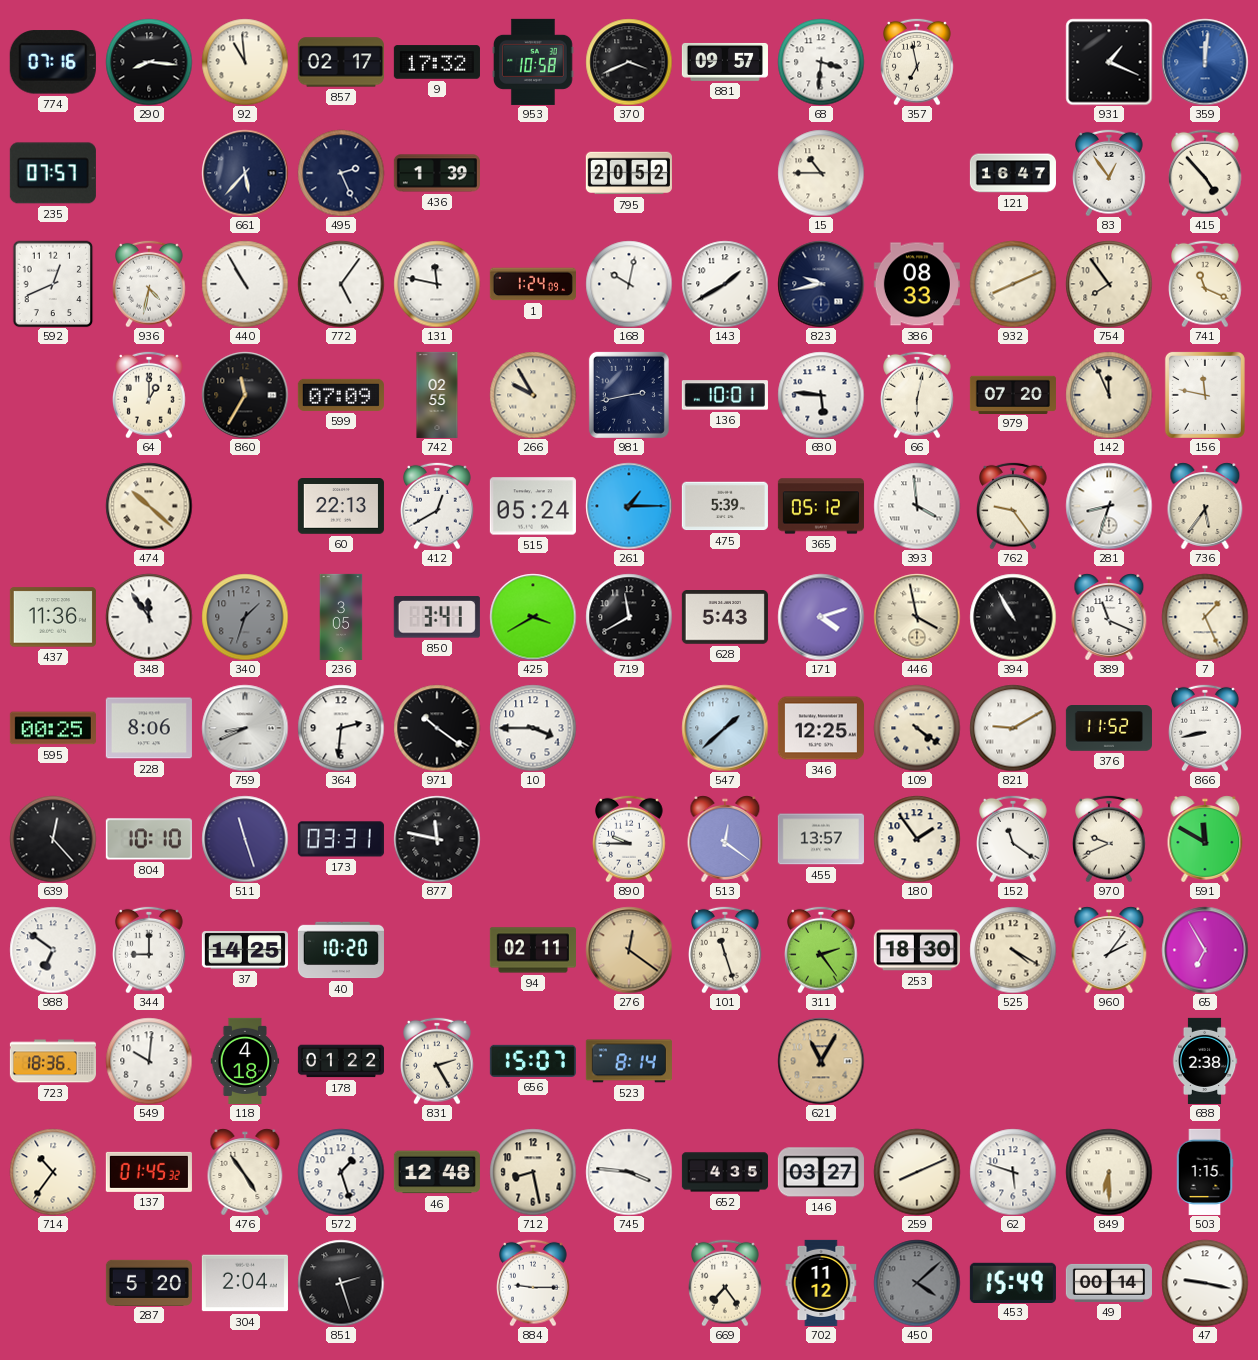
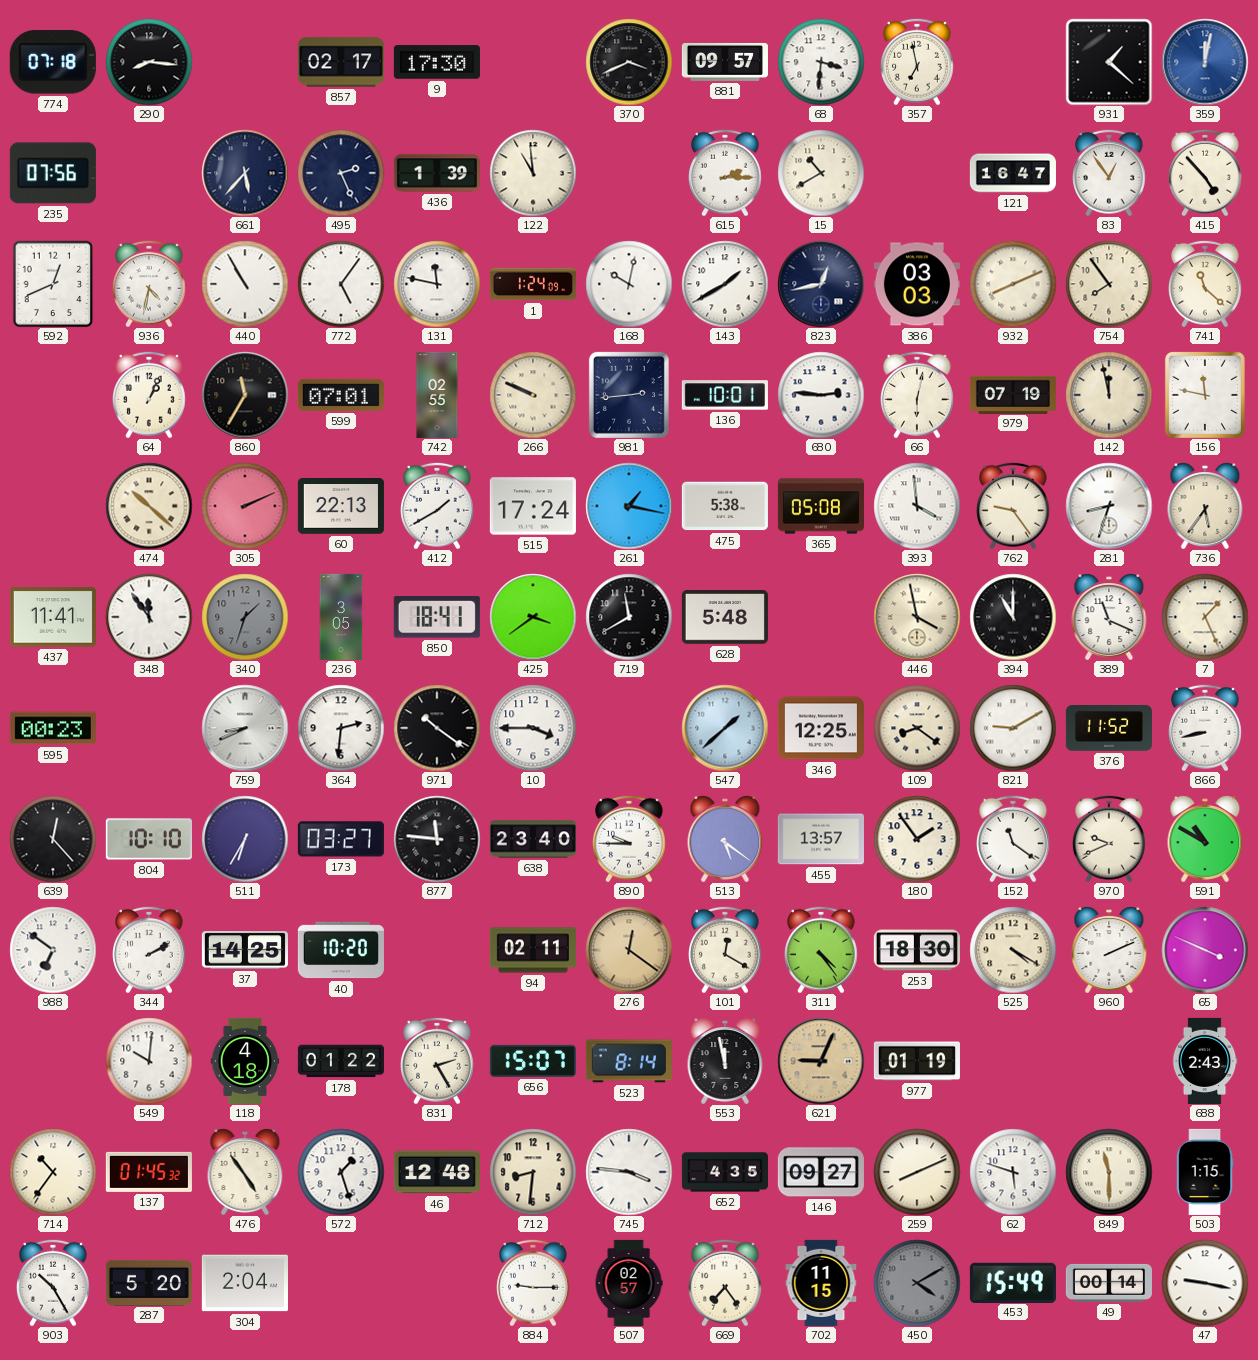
774: 07:16 -> 07:18
92: 10:59 -> none
9: 17:32 -> 17:30
953: 10:58 -> none
931: 1:19 -> 1:22
359: 12:01 -> 12:02
235: 07:57 -> 07:56
122: none -> 10:59
795: 20:52 -> none
615: none -> 2:15
15: 10:45 -> 10:40
823: 9:43 -> 12:43
386: 08:33 -> 03:03
741: 11:19 -> 11:22
64: 1:00 -> 1:04
599: 07:09 -> 07:01
266: 9:55 -> 9:49
981: 2:43 -> 2:44
680: 5:46 -> 2:46
979: 07:20 -> 07:19
142: 11:56 -> 11:58
305: none -> 2:11
412: 12:40 -> 1:40
515: 05:24 -> 17:24
261: 1:15 -> 1:17
475: 5:39 -> 5:38
365: 05:12 -> 05:08
437: 11:36 -> 11:41
850: 3:41 -> 18:41
425: 3:40 -> 3:39
628: 5:43 -> 5:48
171: 4:12 -> none
394: 10:55 -> 11:00
595: 00:25 -> 00:23
228: 8:06 -> none
109: 4:21 -> 8:21
511: 11:27 -> 6:35
173: 03:31 -> 03:27
877: 11:47 -> 11:46
638: none -> 23:40
513: 12:21 -> 5:21
591: 11:50 -> 10:50
344: 9:00 -> 2:10
101: 11:27 -> 12:20
311: 2:24 -> 4:24
960: 2:06 -> 2:11
65: 6:55 -> 3:49
723: 18:36 -> none
553: none -> 11:58
621: 11:05 -> 9:04
977: none -> 01:19
688: 2:38 -> 2:43
712: 8:28 -> 8:31
146: 03:27 -> 09:27
849: 6:30 -> 11:30
903: none -> 10:25
851: 2:27 -> none
507: none -> 02:57
702: 11:12 -> 11:15
450: 4:08 -> 4:10
